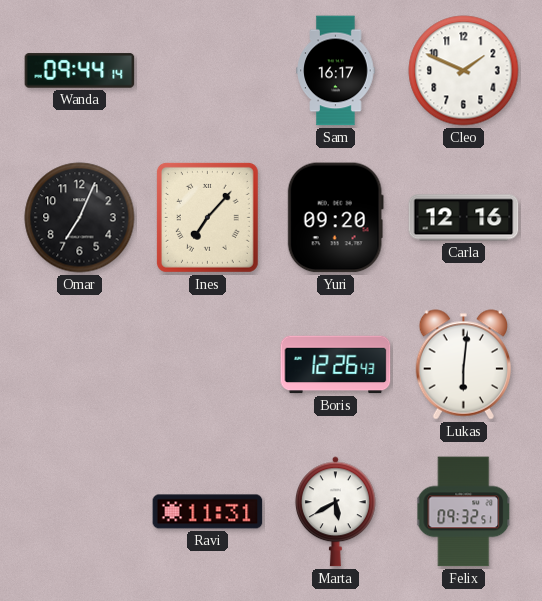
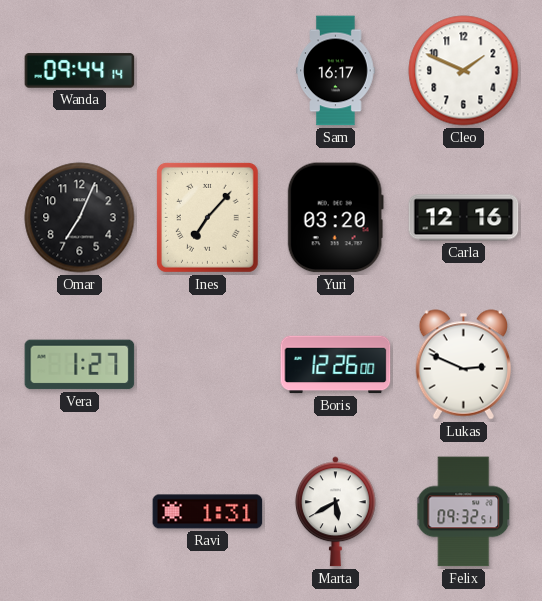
Yuri: 09:20 -> 03:20
Vera: none -> 1:27
Boris: 12:26:43 -> 12:26:00
Lukas: 6:01 -> 2:49
Ravi: 11:31 -> 1:31
